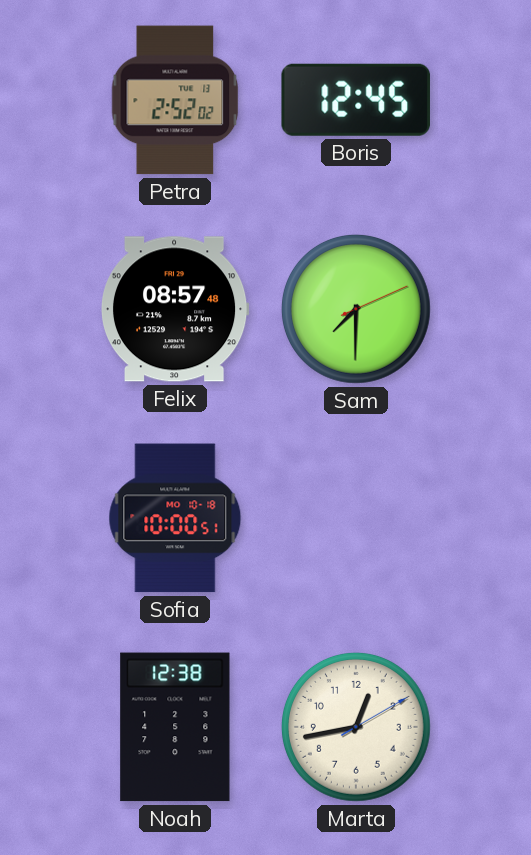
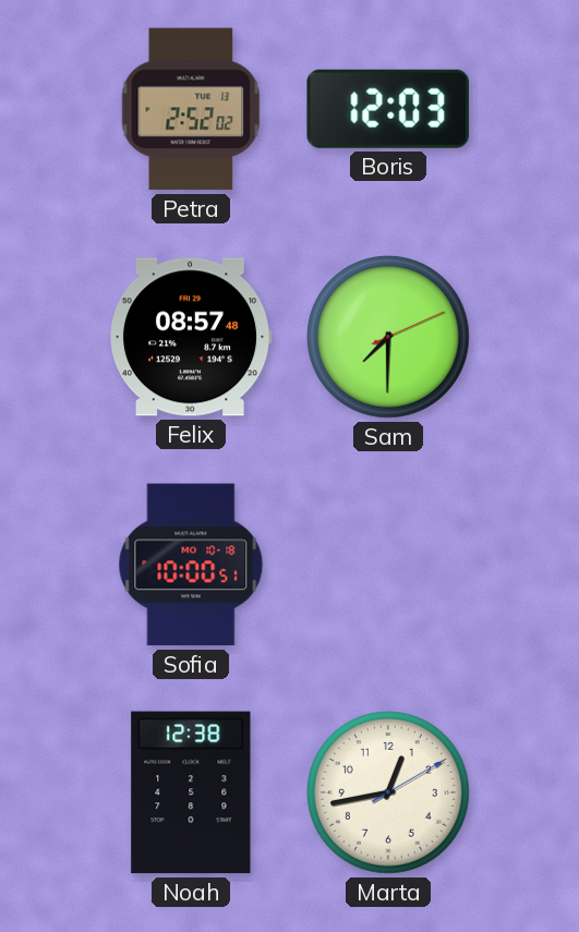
Boris: 12:45 -> 12:03
